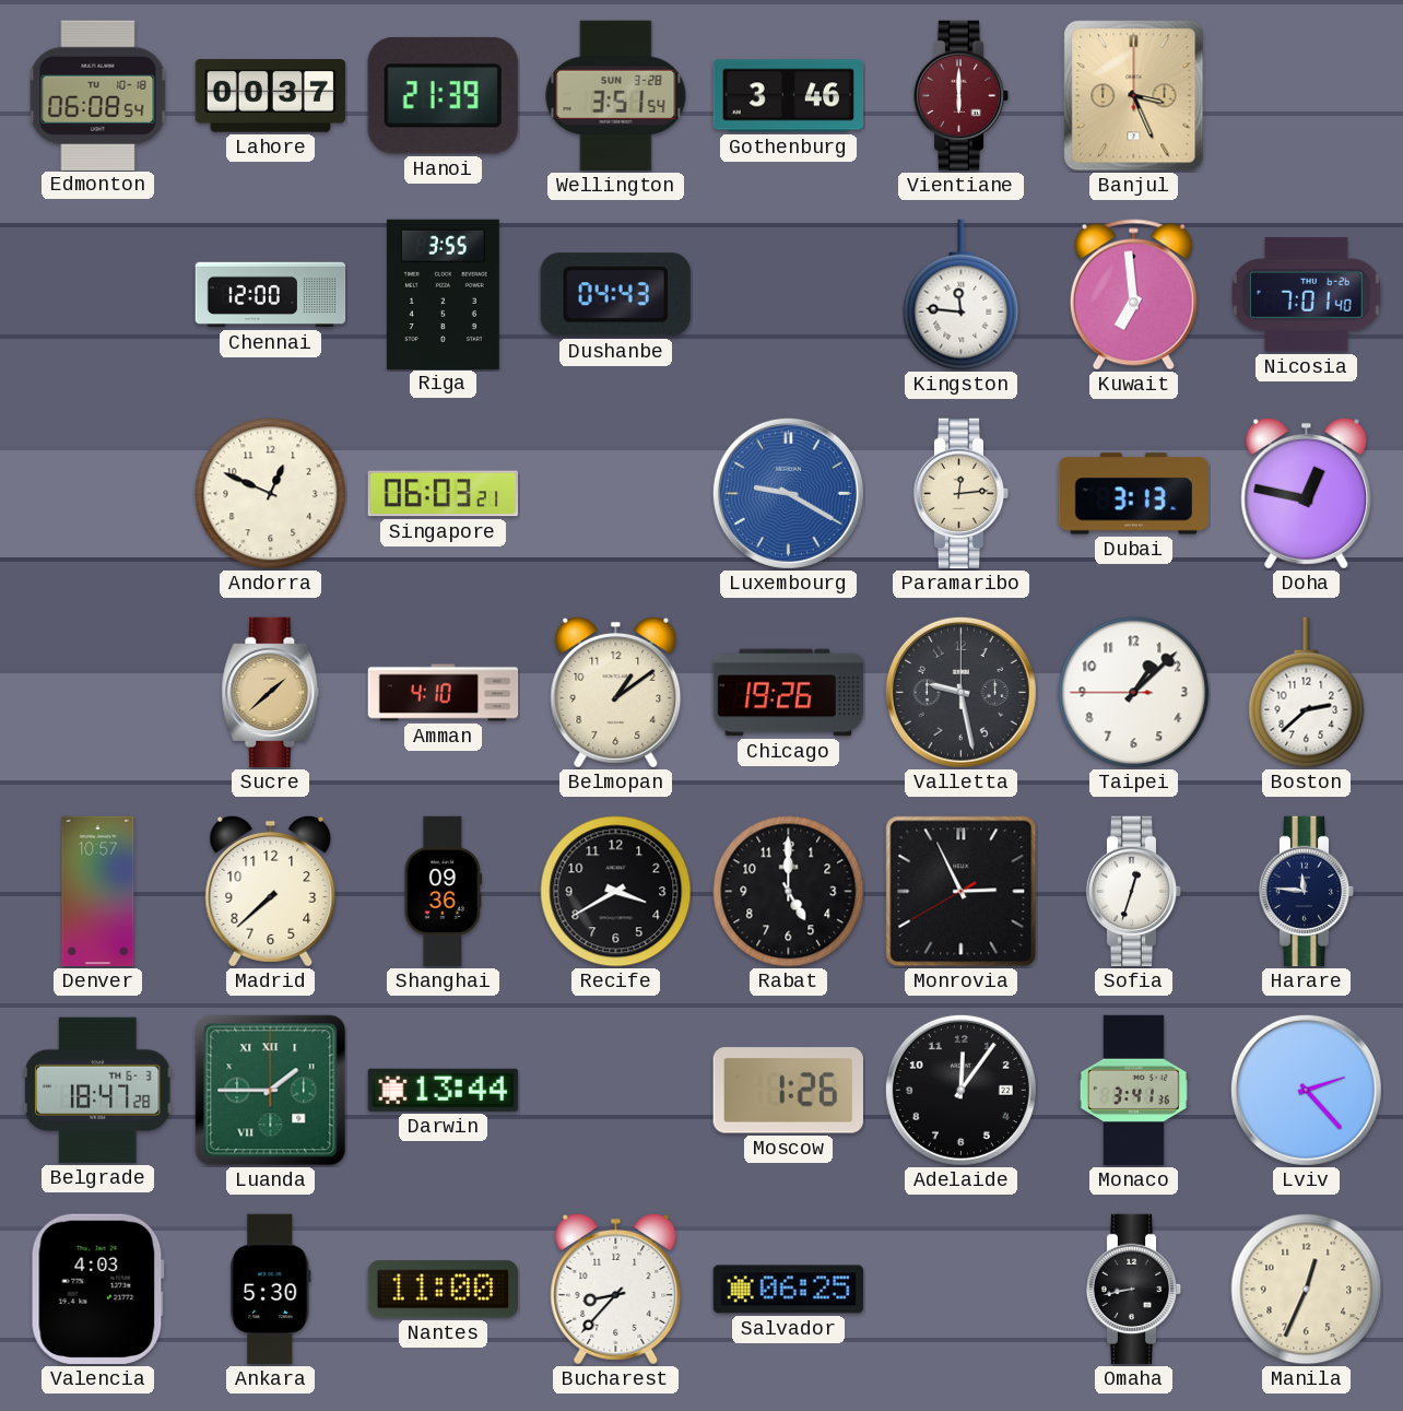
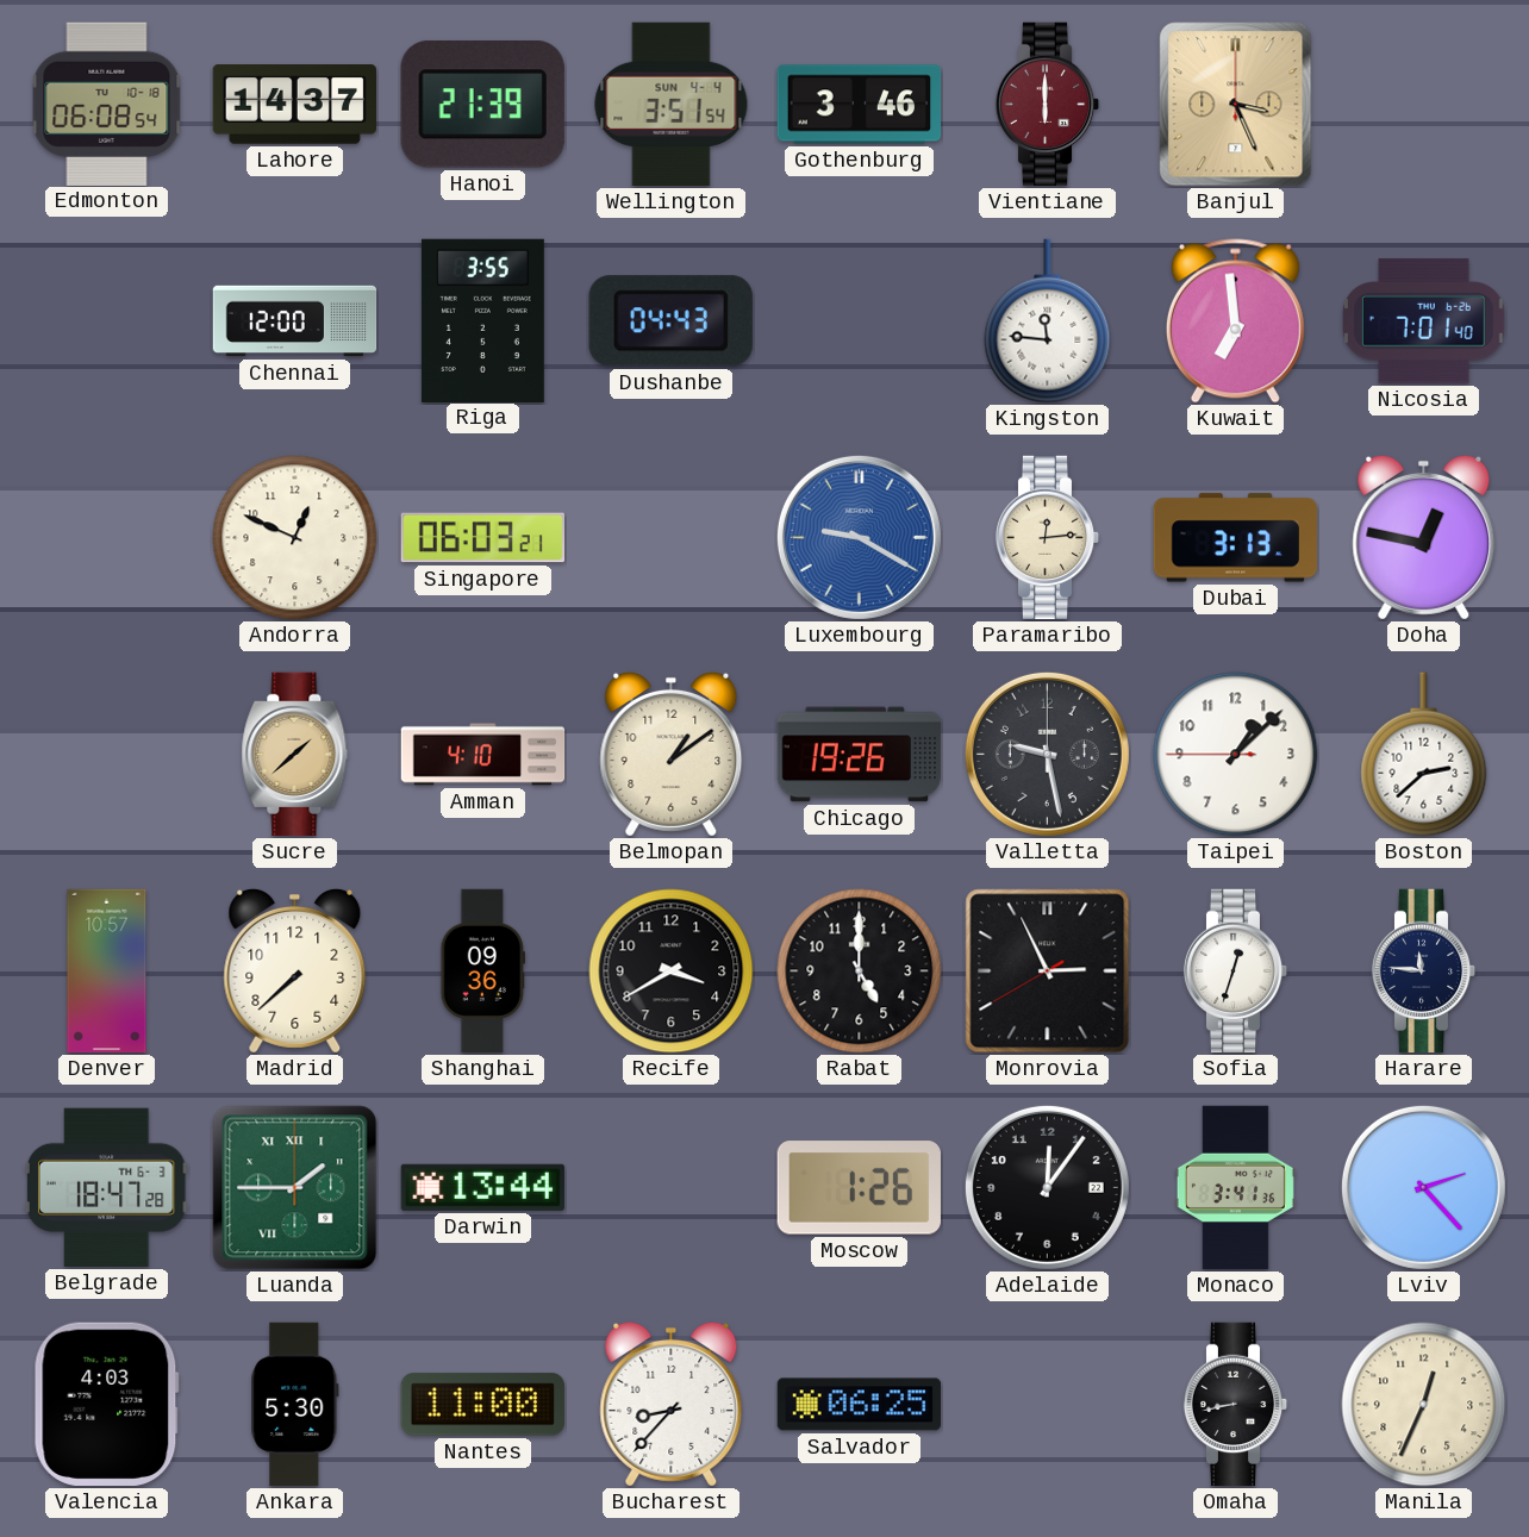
Lahore: 00:37 -> 14:37
Wellington date: SUN 3-28 -> SUN 4-4
